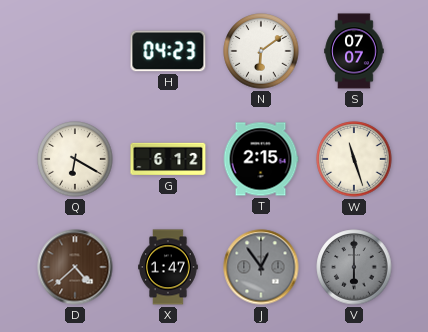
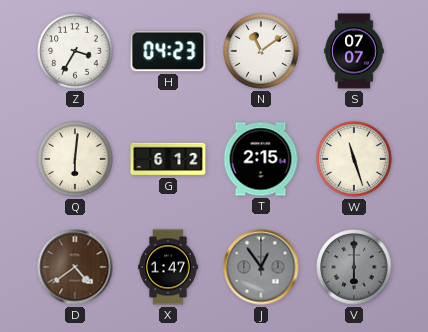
Z: none -> 3:35
N: 6:09 -> 11:09
Q: 6:20 -> 6:01
D: 4:38 -> 4:39
